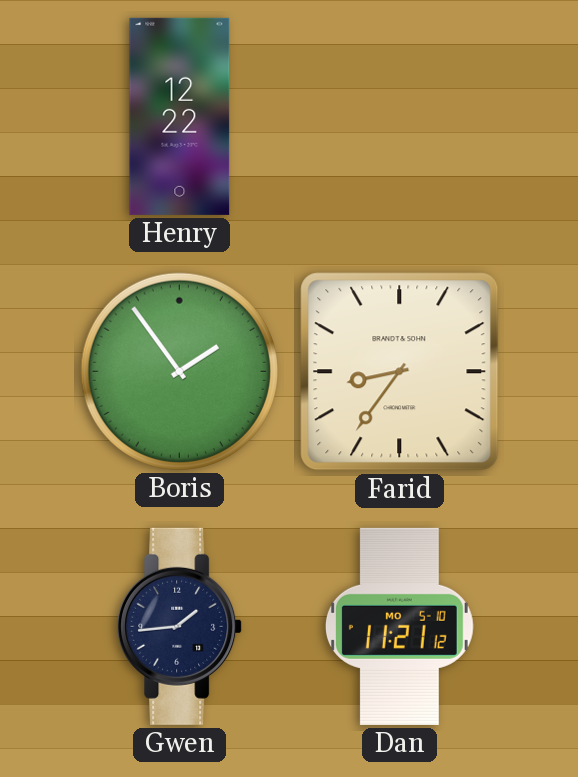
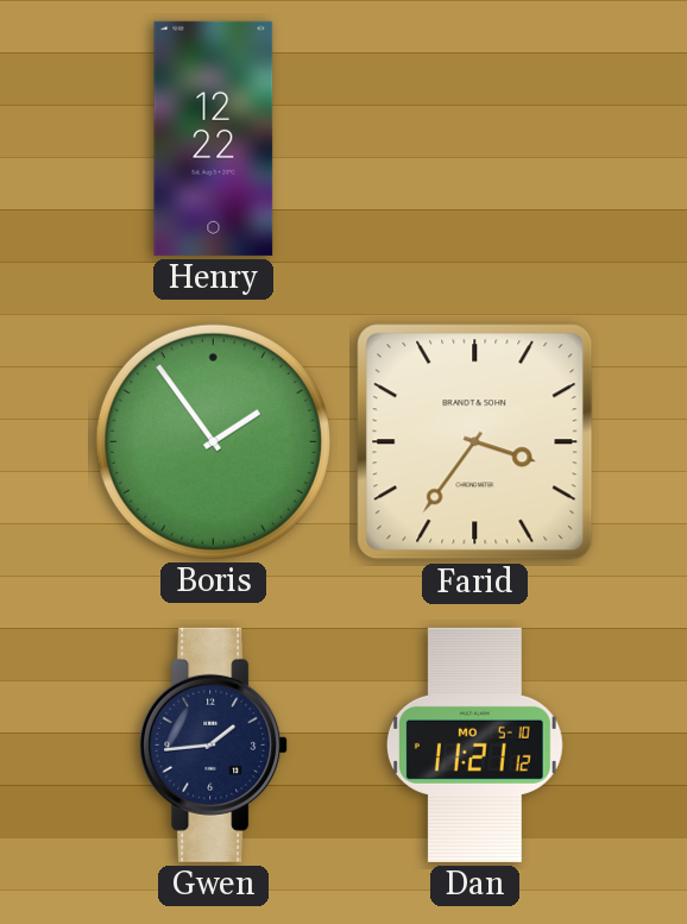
Farid: 8:36 -> 3:36
